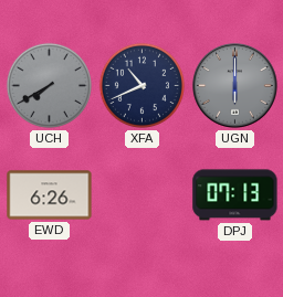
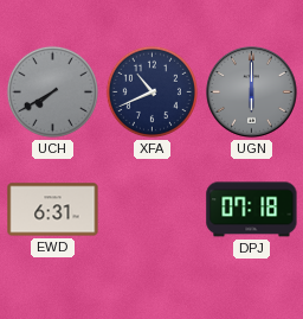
EWD: 6:26 -> 6:31
DPJ: 07:13 -> 07:18
